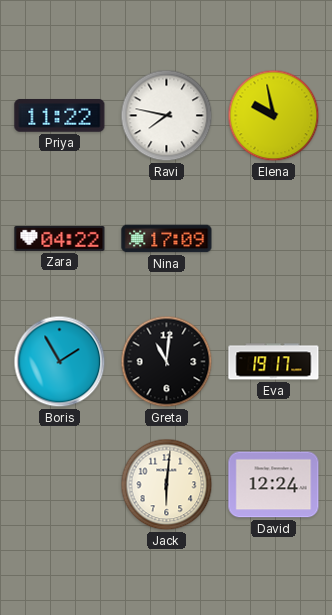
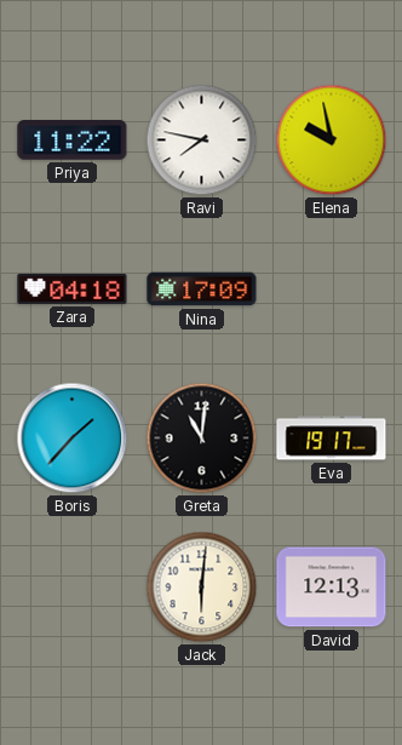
Zara: 04:22 -> 04:18
Boris: 1:55 -> 1:37
David: 12:24 -> 12:13
